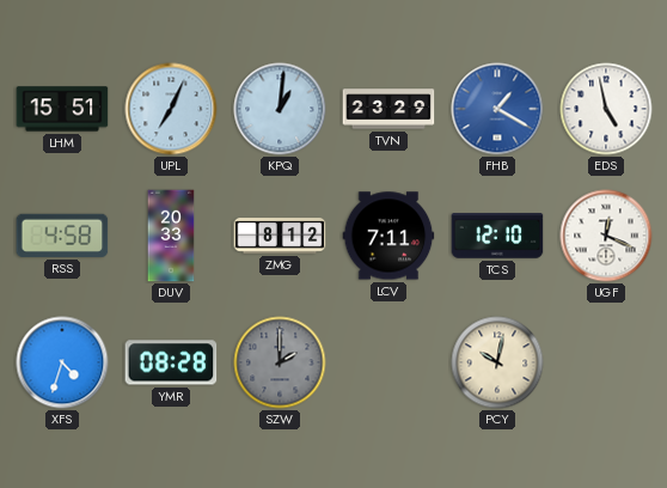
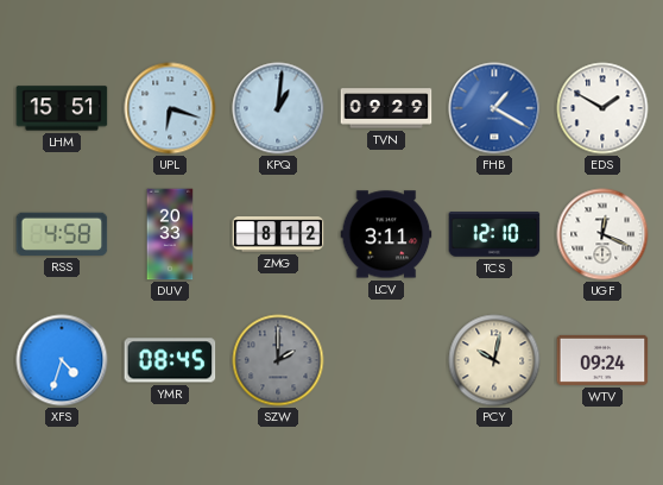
UPL: 7:04 -> 6:18
TVN: 23:29 -> 09:29
EDS: 4:58 -> 1:50
LCV: 7:11 -> 3:11
YMR: 08:28 -> 08:45
WTV: none -> 09:24
